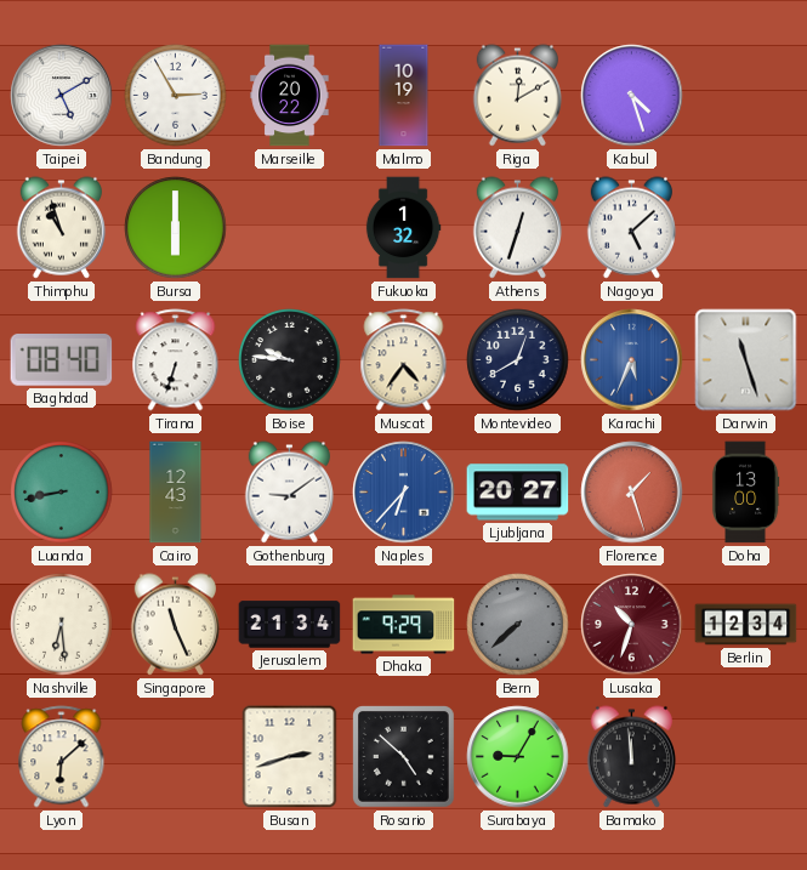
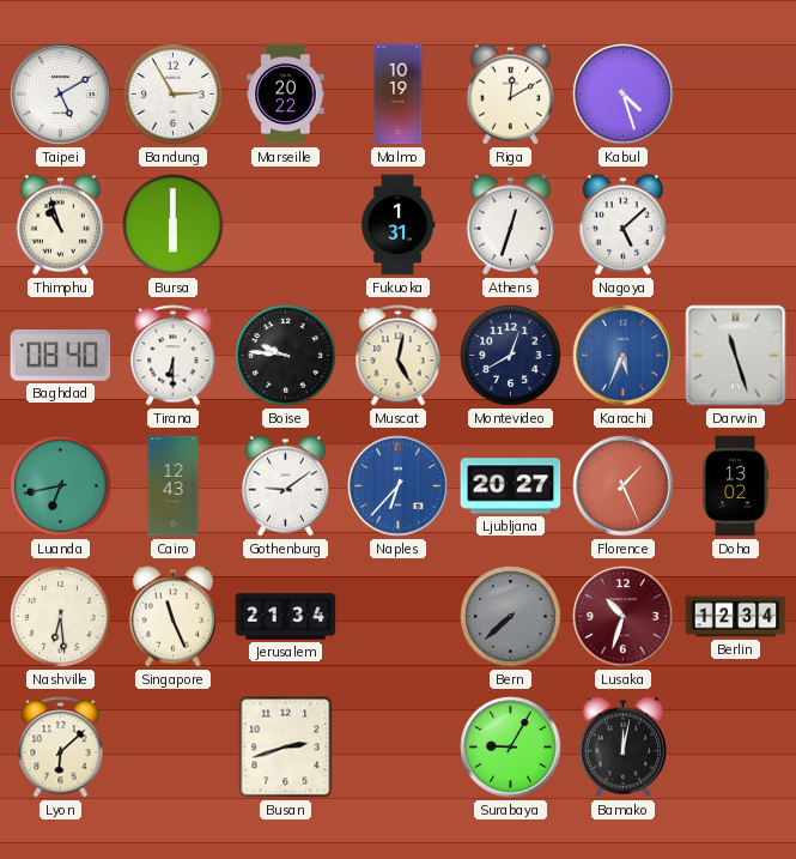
Fukuoka: 1:32 -> 1:31
Tirana: 6:33 -> 6:30
Muscat: 4:36 -> 5:02
Luanda: 8:43 -> 6:43
Florence: 1:27 -> 1:26
Doha: 13:00 -> 13:02
Dhaka: 9:29 -> none
Rosario: 4:52 -> none
Bamako: 11:59 -> 12:02
